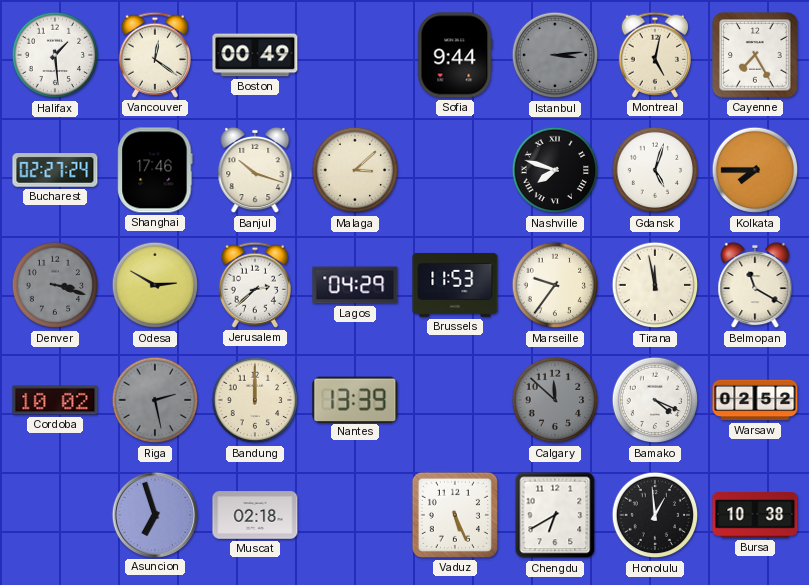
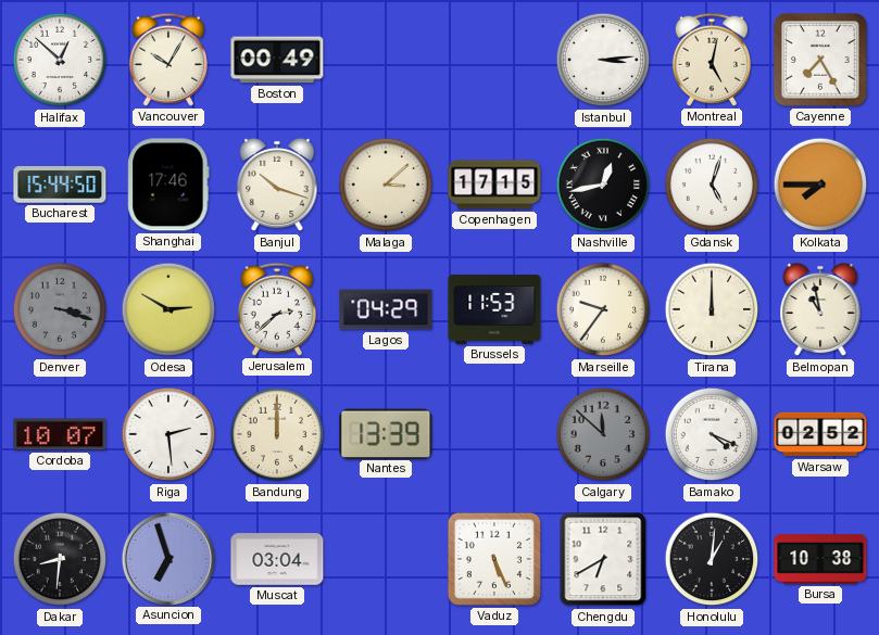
Halifax: 1:29 -> 12:52
Vancouver: 12:21 -> 10:05
Sofia: 9:44 -> none
Istanbul dial: grey -> white
Bucharest: 02:27 -> 15:44
Copenhagen: none -> 17:15
Nashville: 7:48 -> 12:43
Tirana: 11:58 -> 12:00
Belmopan: 11:20 -> 10:58
Cordoba: 10:02 -> 10:07
Riga: 2:28 -> 2:29
Riga dial: grey -> white
Dakar: none -> 8:31
Muscat: 02:18 -> 03:04
Honolulu: 12:59 -> 1:01
